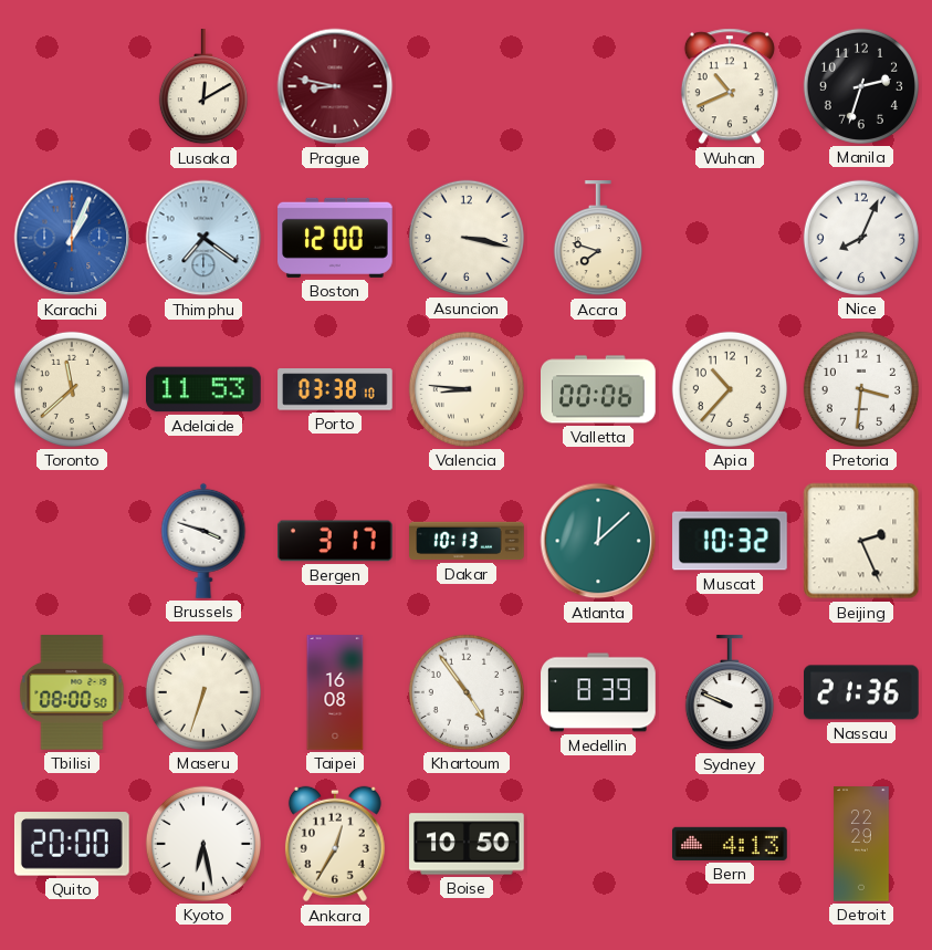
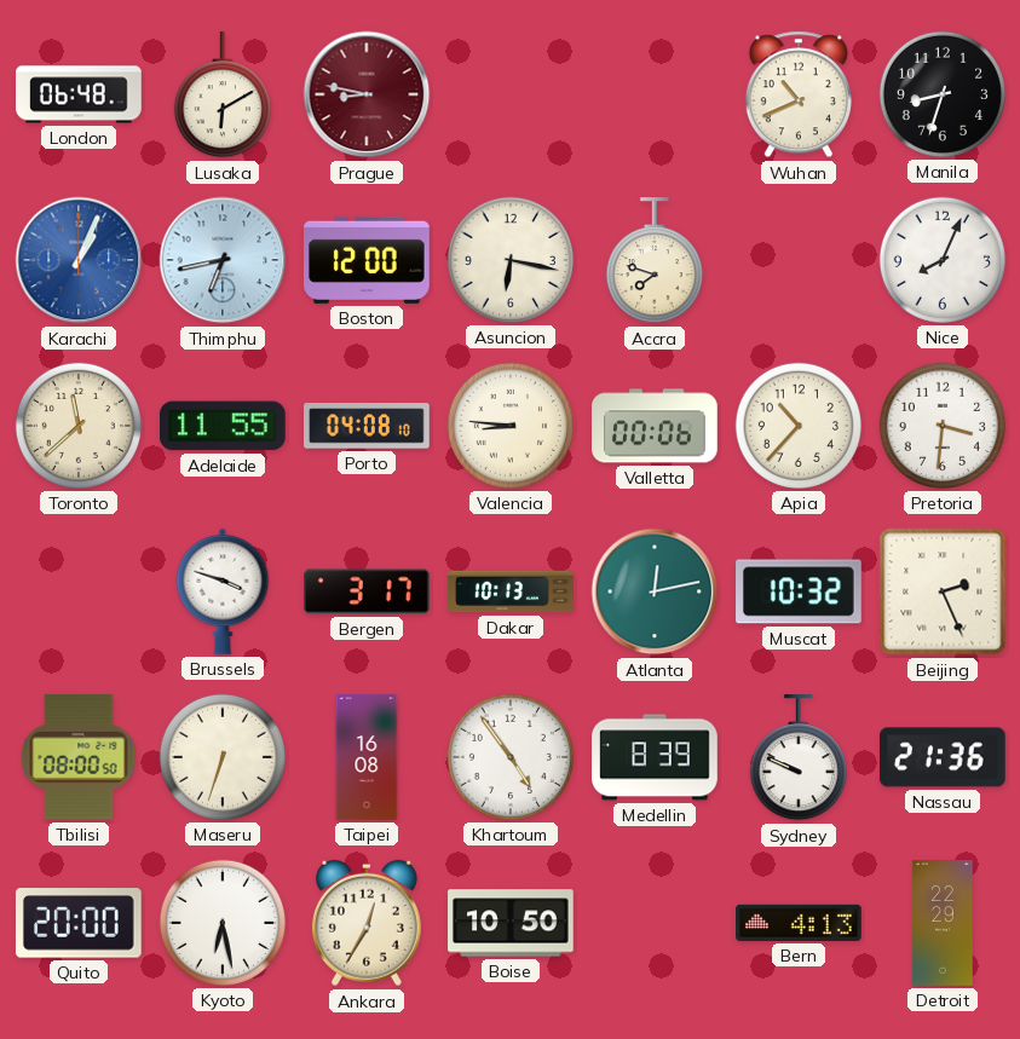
London: none -> 06:48
Lusaka: 12:10 -> 6:10
Manila: 2:33 -> 8:33
Thimphu: 7:21 -> 6:43
Asuncion: 3:17 -> 6:17
Adelaide: 11:53 -> 11:55
Porto: 03:38 -> 04:08
Atlanta: 12:08 -> 12:13
